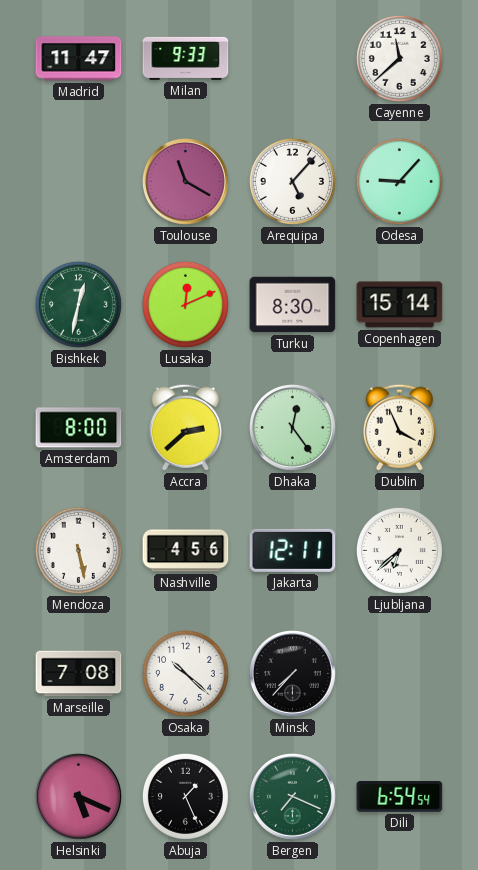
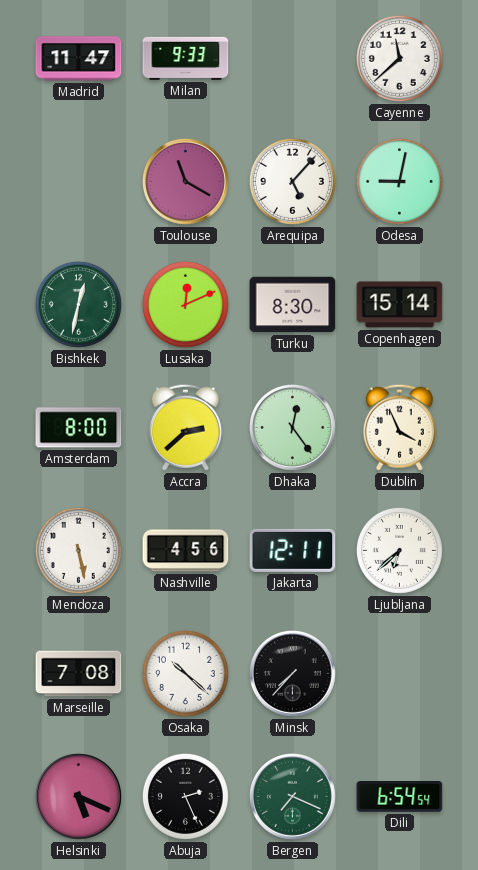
Odesa: 9:07 -> 9:02
Abuja: 1:26 -> 2:26
